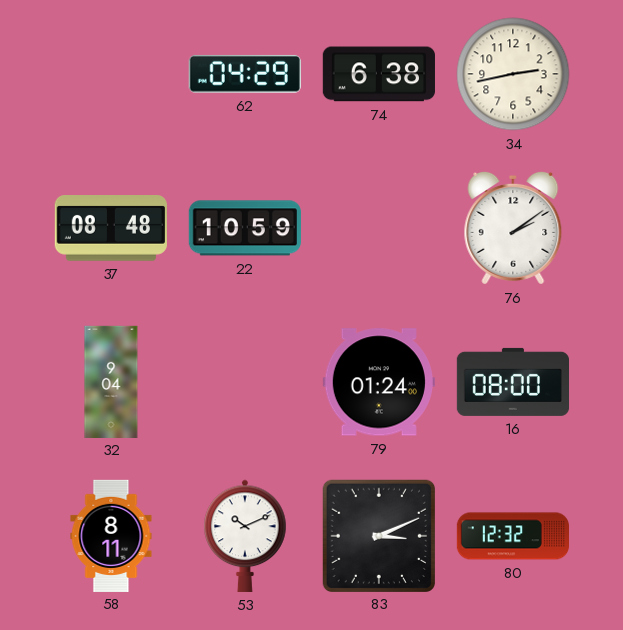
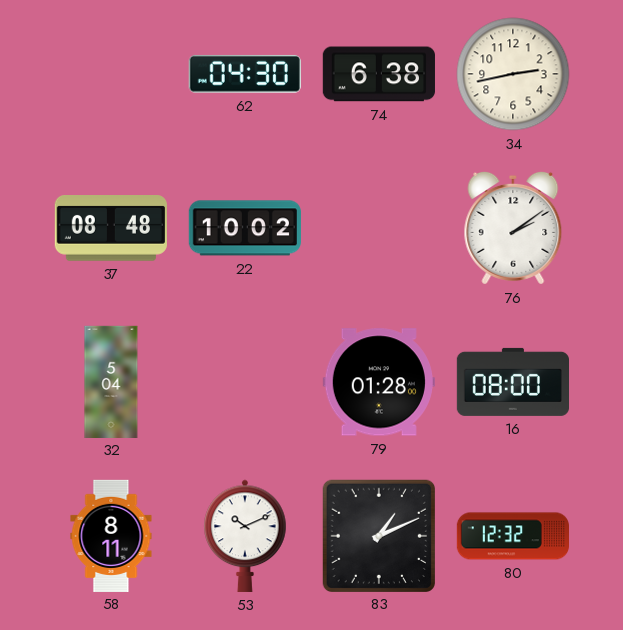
62: 04:29 -> 04:30
22: 10:59 -> 10:02
32: 9:04 -> 5:04
79: 01:24 -> 01:28
83: 3:11 -> 1:11
